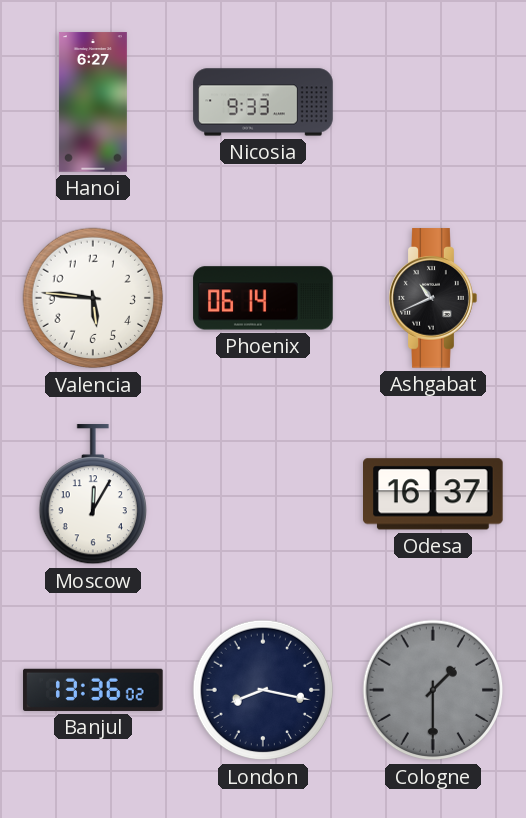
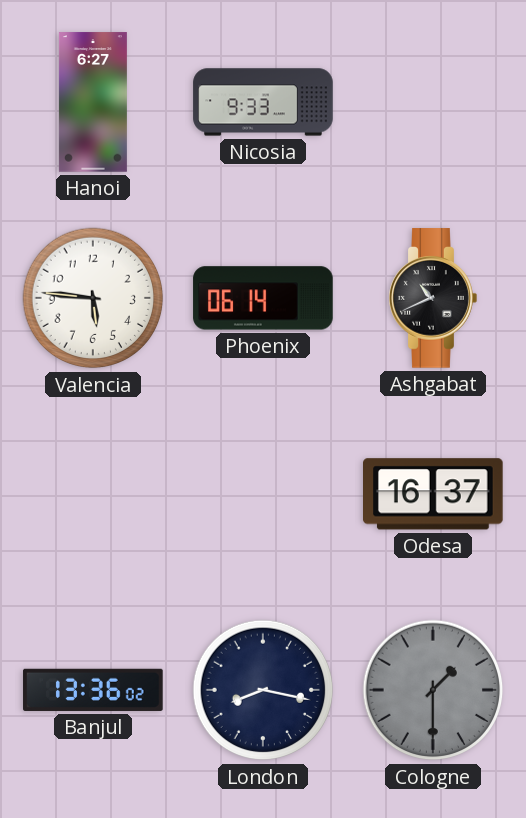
Moscow: 12:05 -> none
